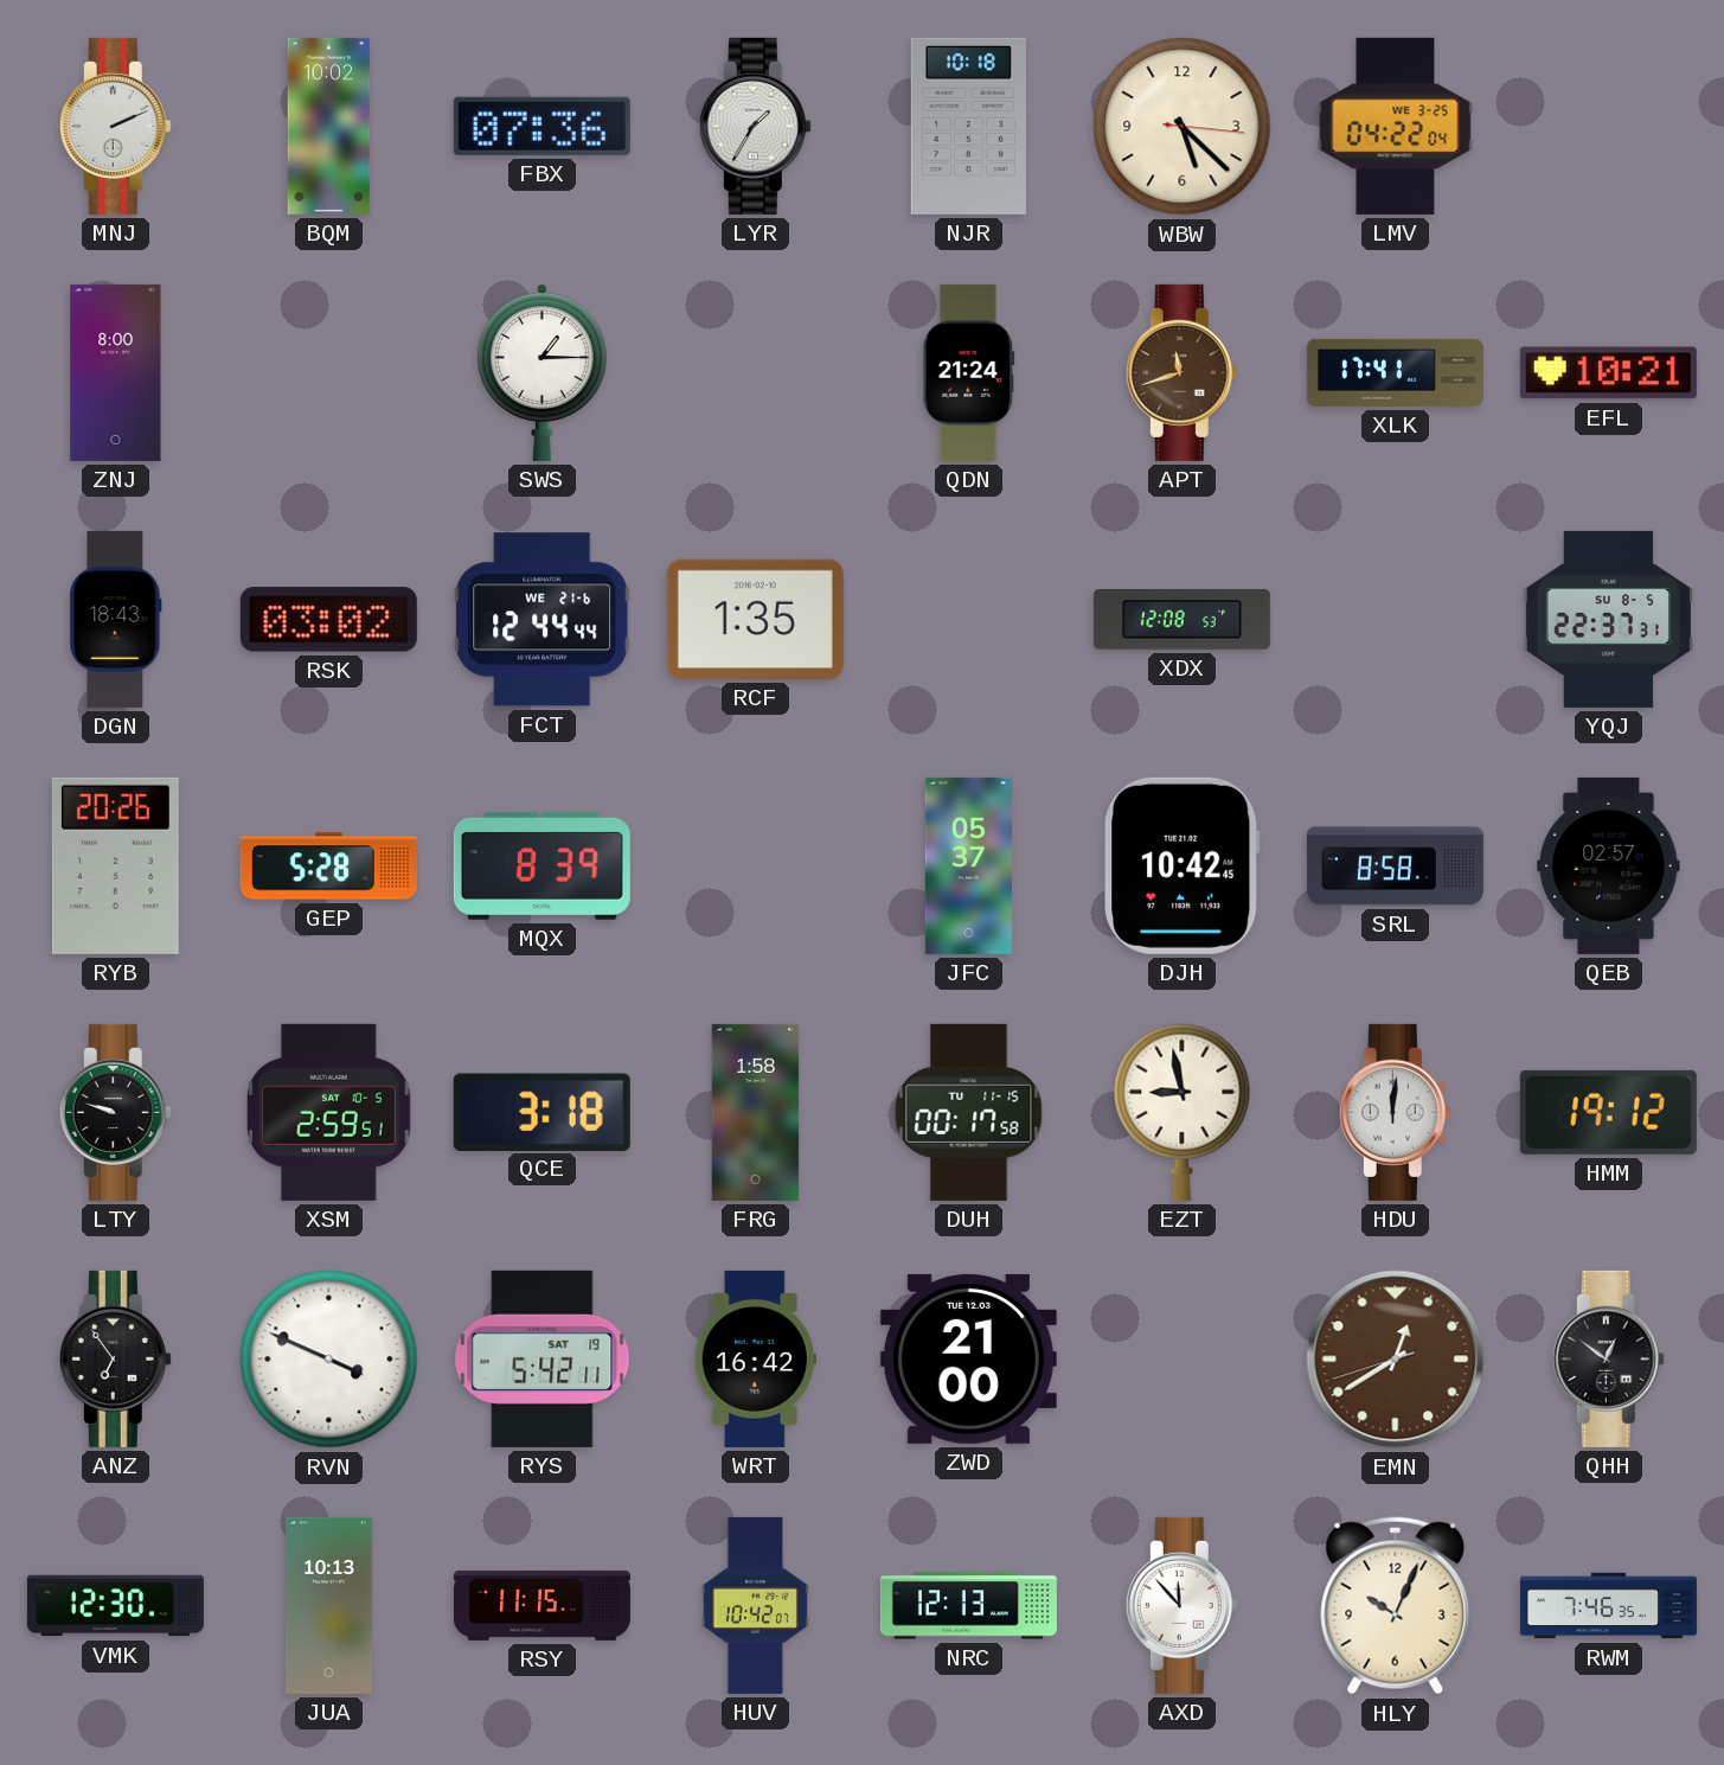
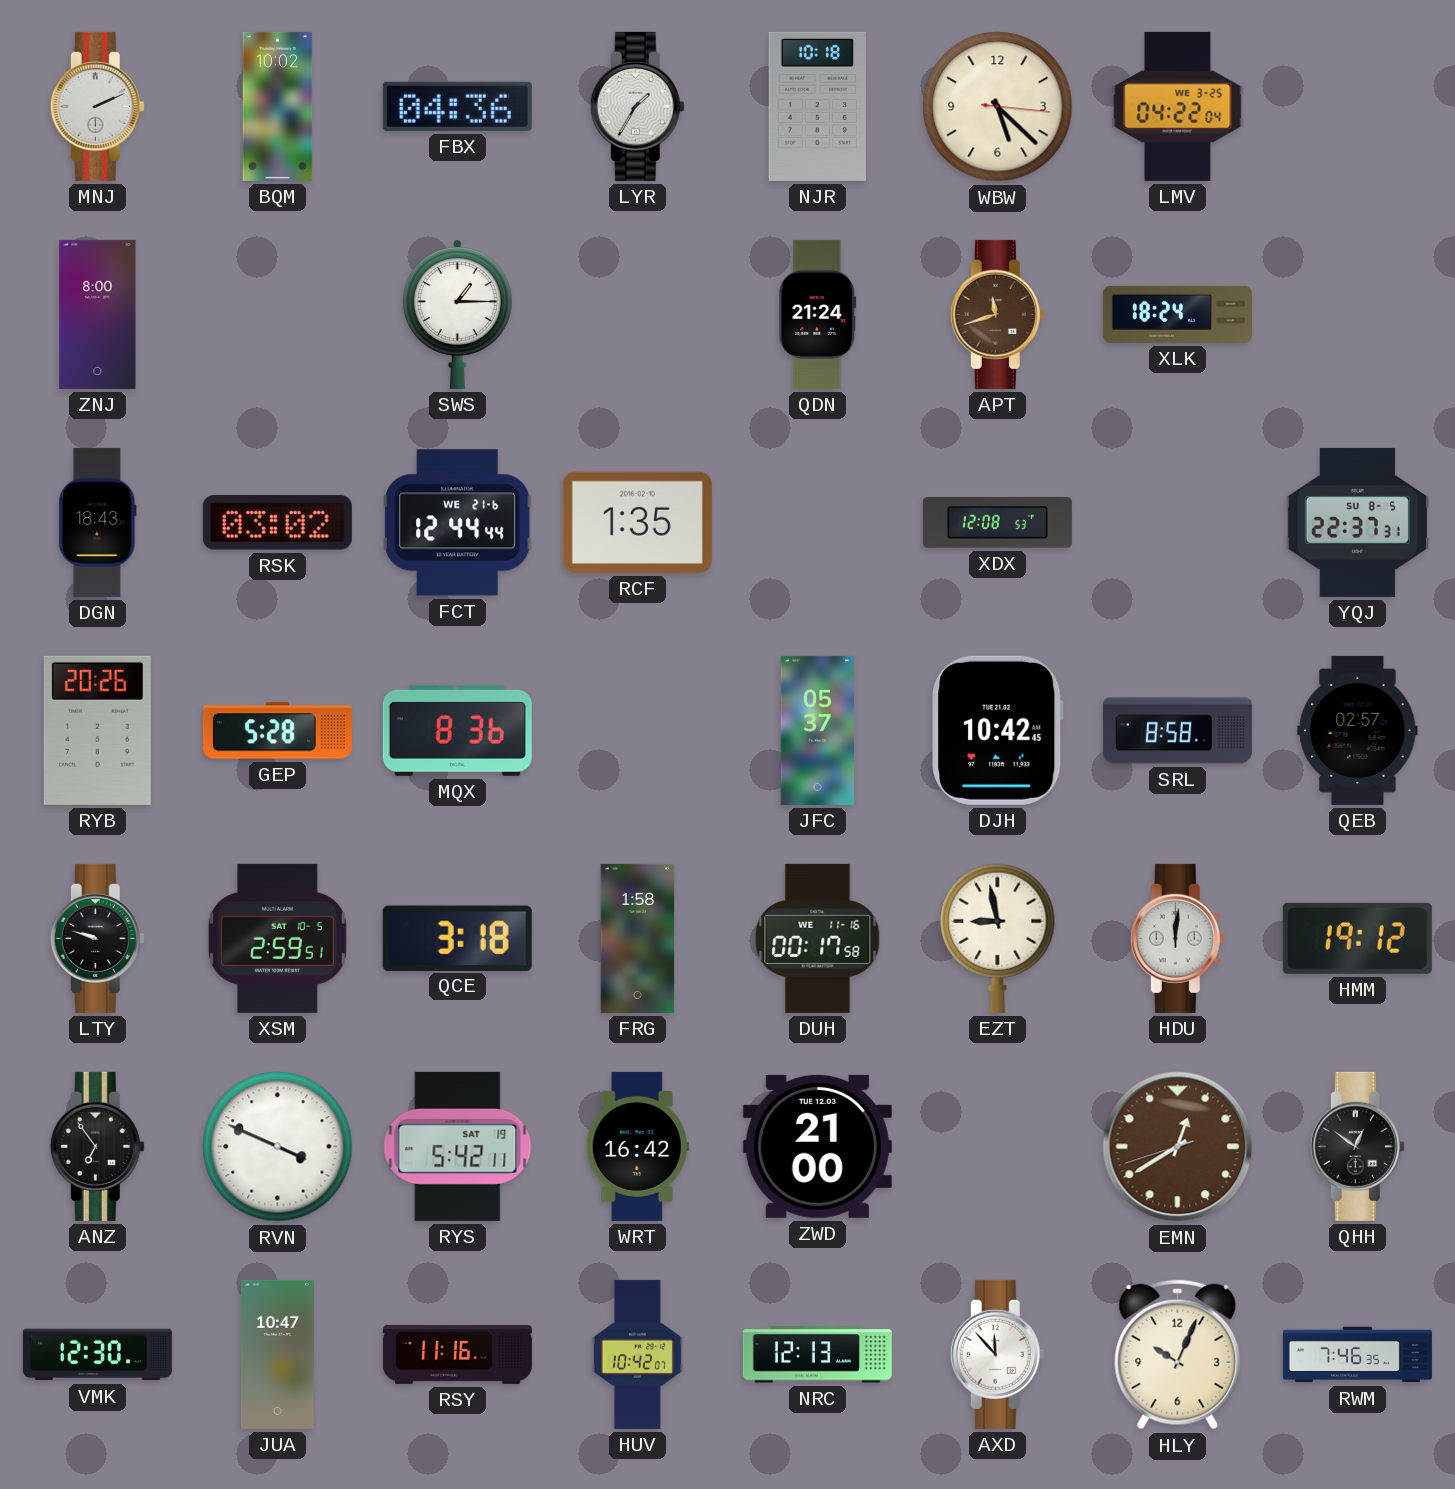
FBX: 07:36 -> 04:36
XLK: 17:41 -> 18:24
EFL: 10:21 -> none
MQX: 8:39 -> 8:36
DUH date: TU 11-15 -> WE 11-16
JUA: 10:13 -> 10:47
RSY: 11:15 -> 11:16
